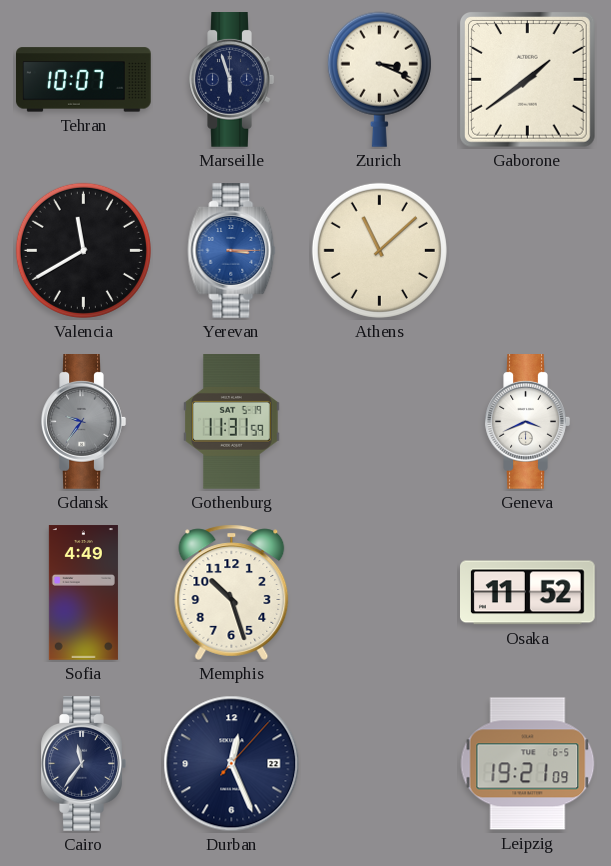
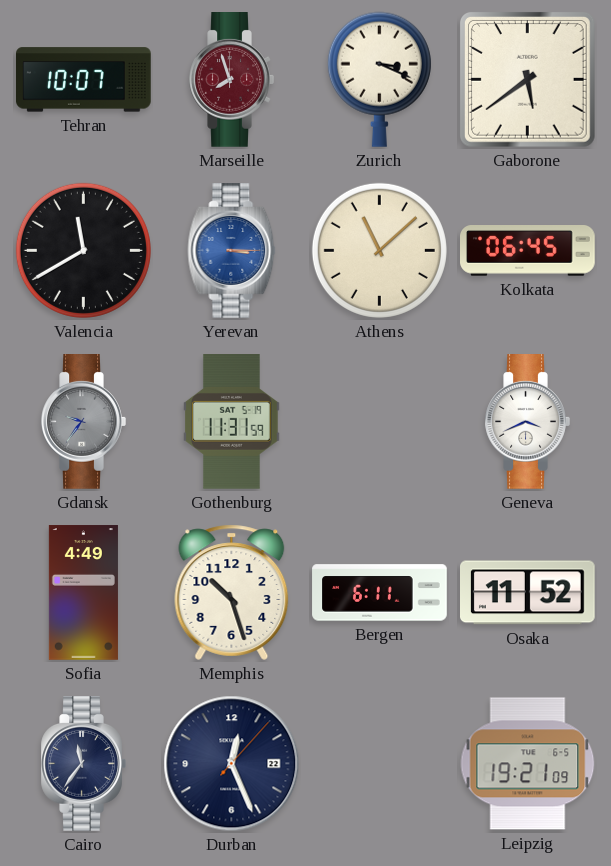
Marseille: 5:57 -> 7:57
Marseille dial: navy -> burgundy
Gaborone: 1:39 -> 5:39
Kolkata: none -> 06:45
Bergen: none -> 6:11
